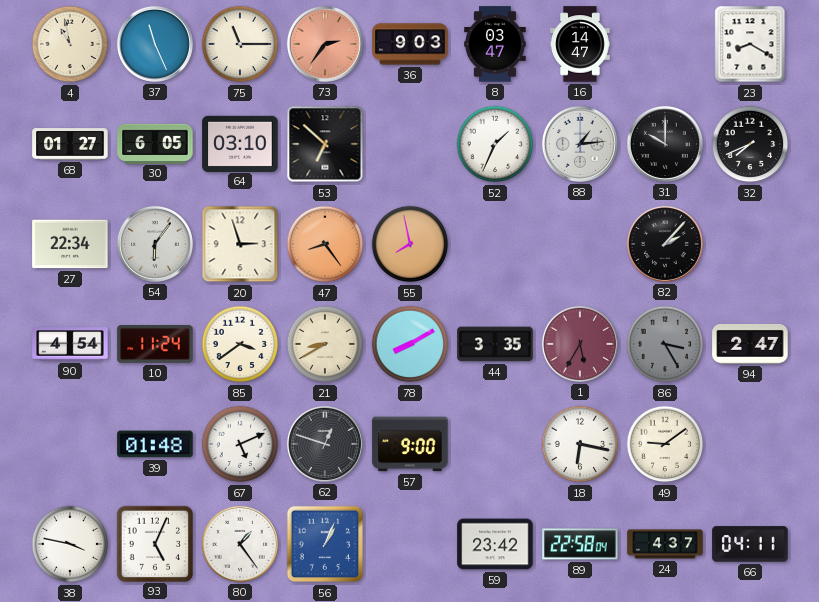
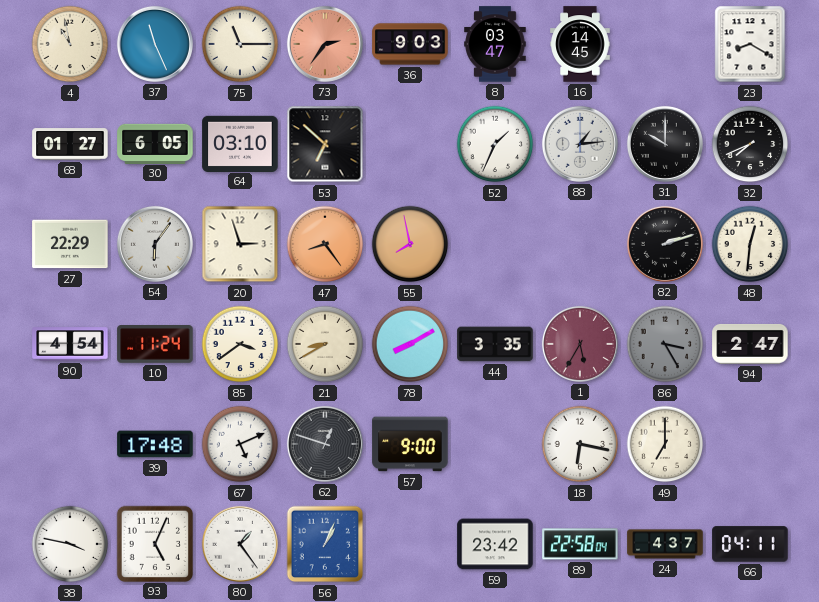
16: 14:47 -> 14:45
27: 22:34 -> 22:29
82: 2:07 -> 2:12
48: none -> 12:31
39: 01:48 -> 17:48
49: 9:09 -> 7:00
